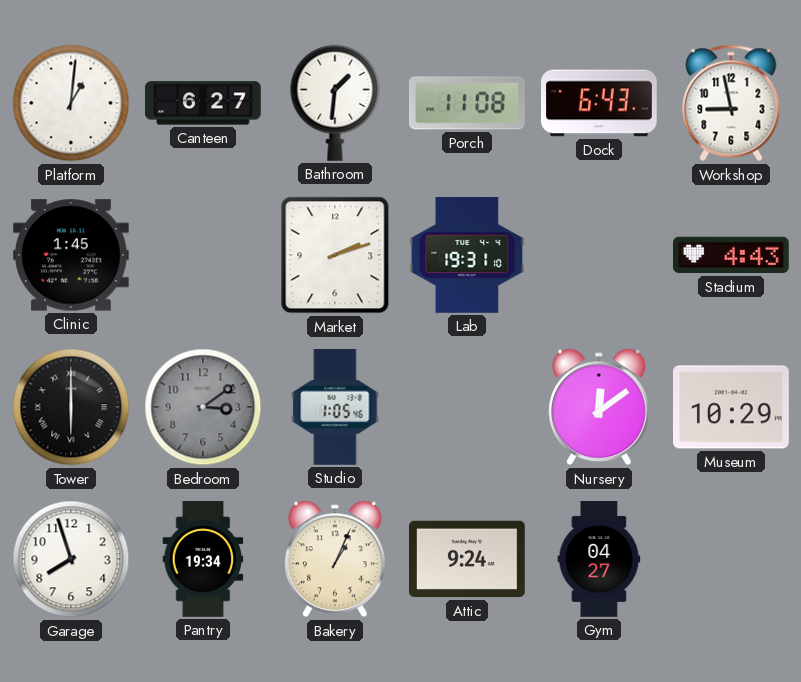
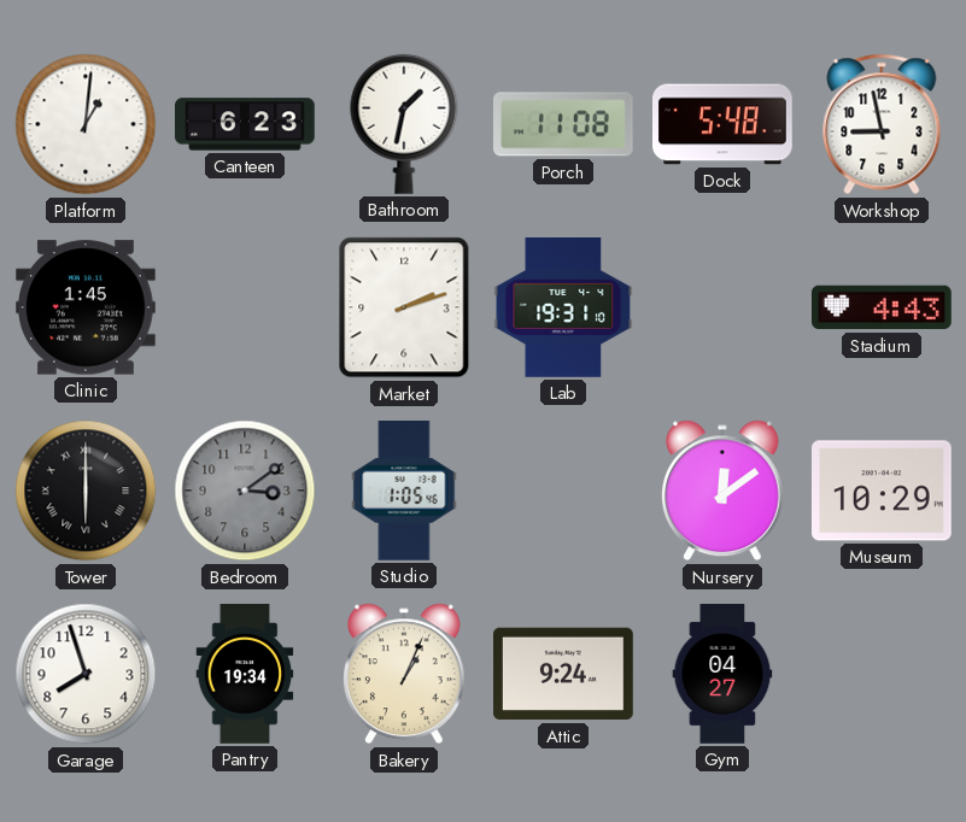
Canteen: 6:27 -> 6:23
Bathroom: 1:31 -> 1:32
Dock: 6:43 -> 5:48
